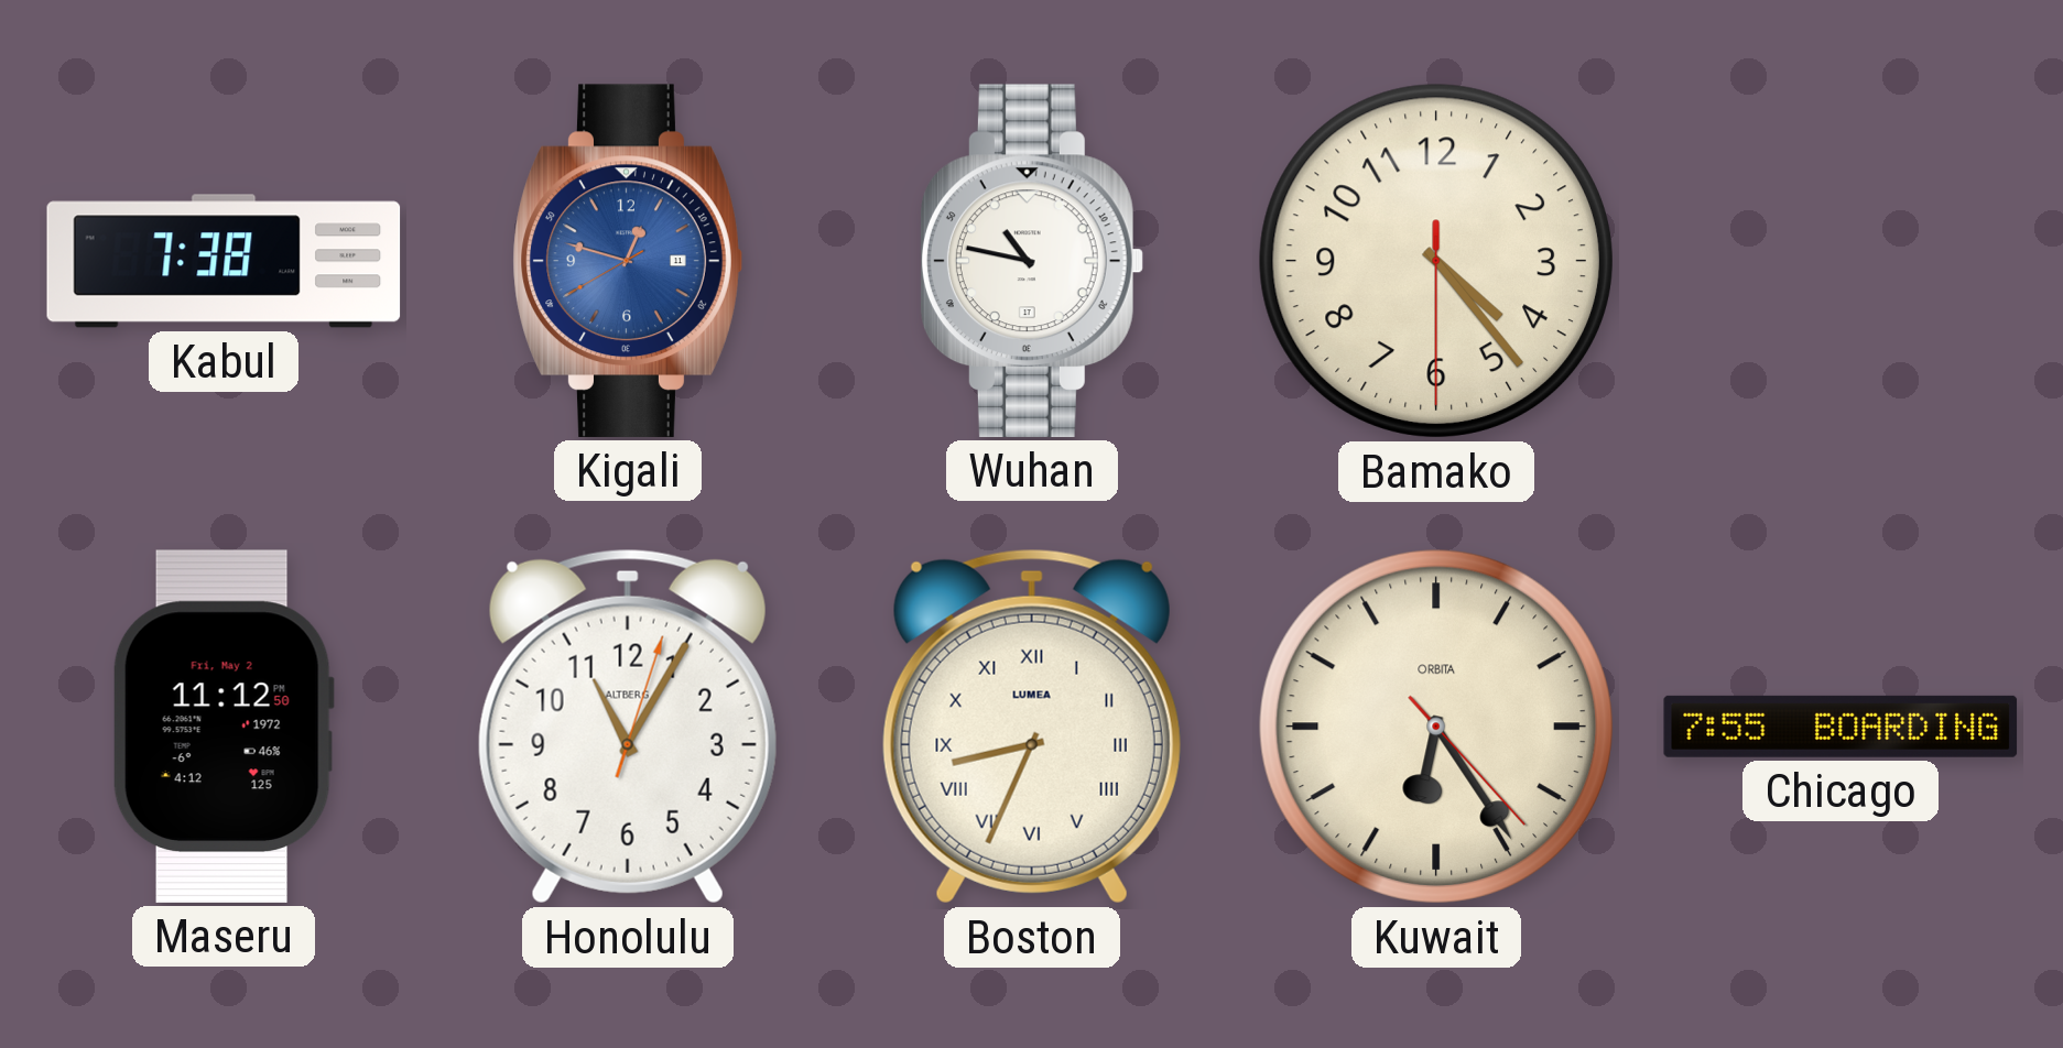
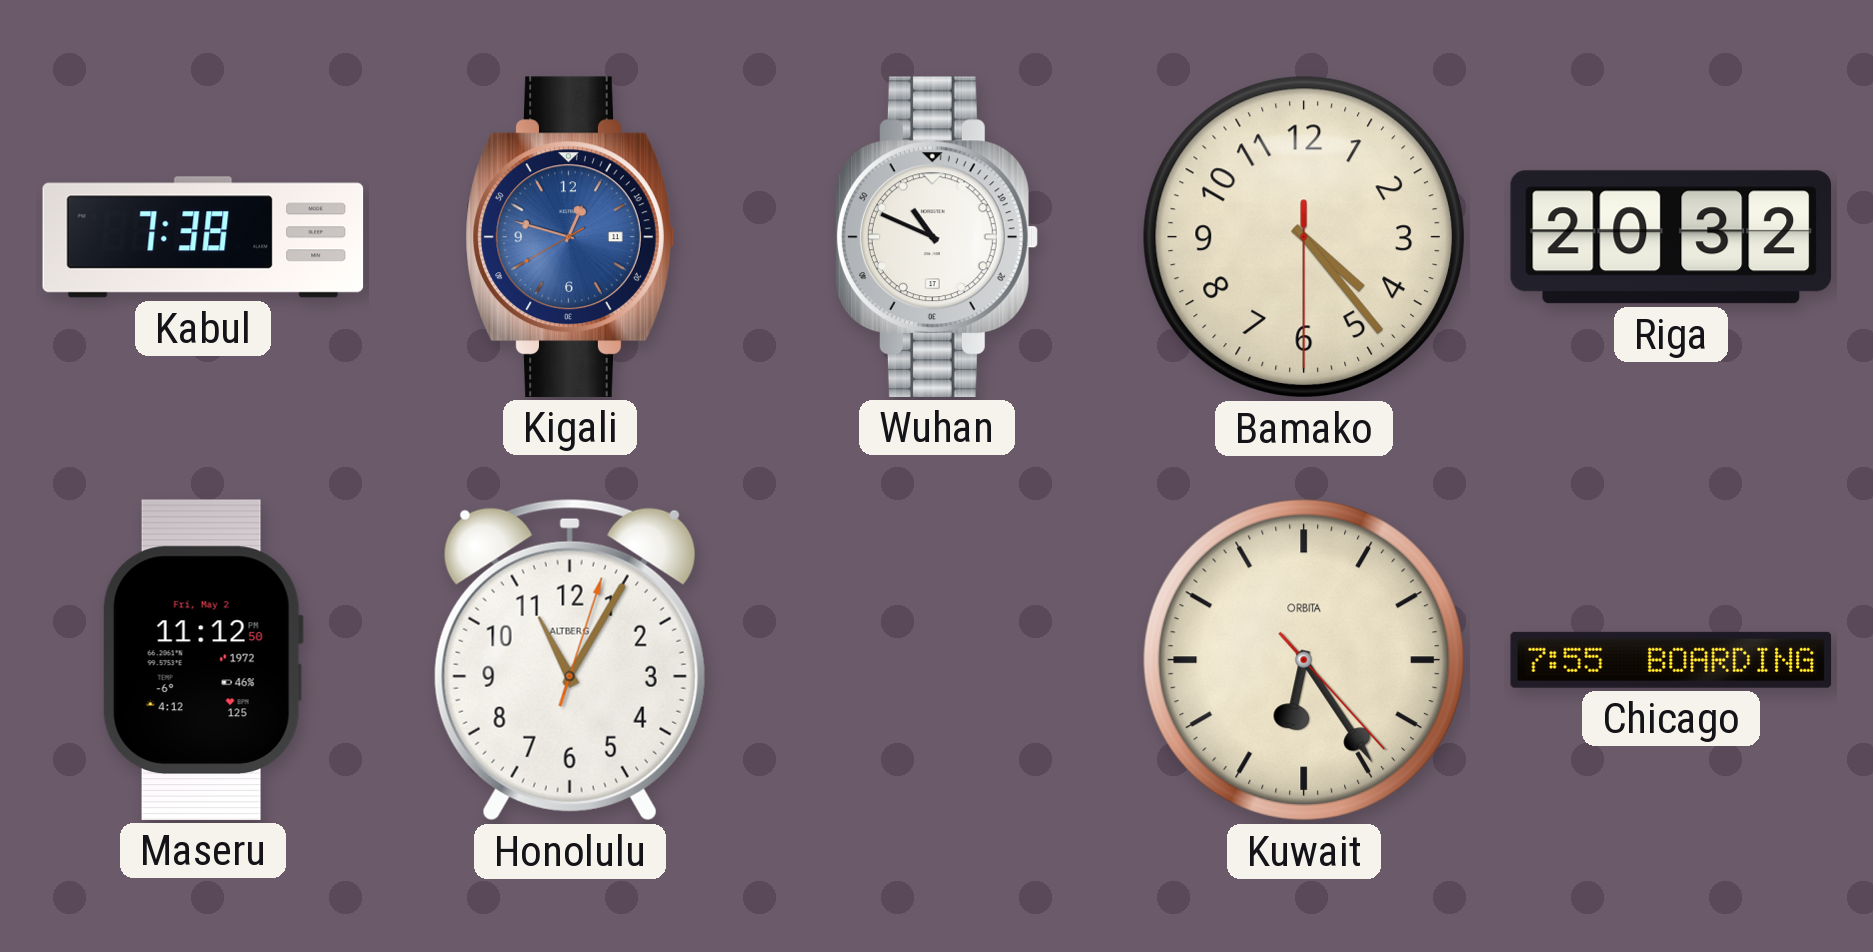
Wuhan: 10:47 -> 10:49
Riga: none -> 20:32
Boston: 8:34 -> none
